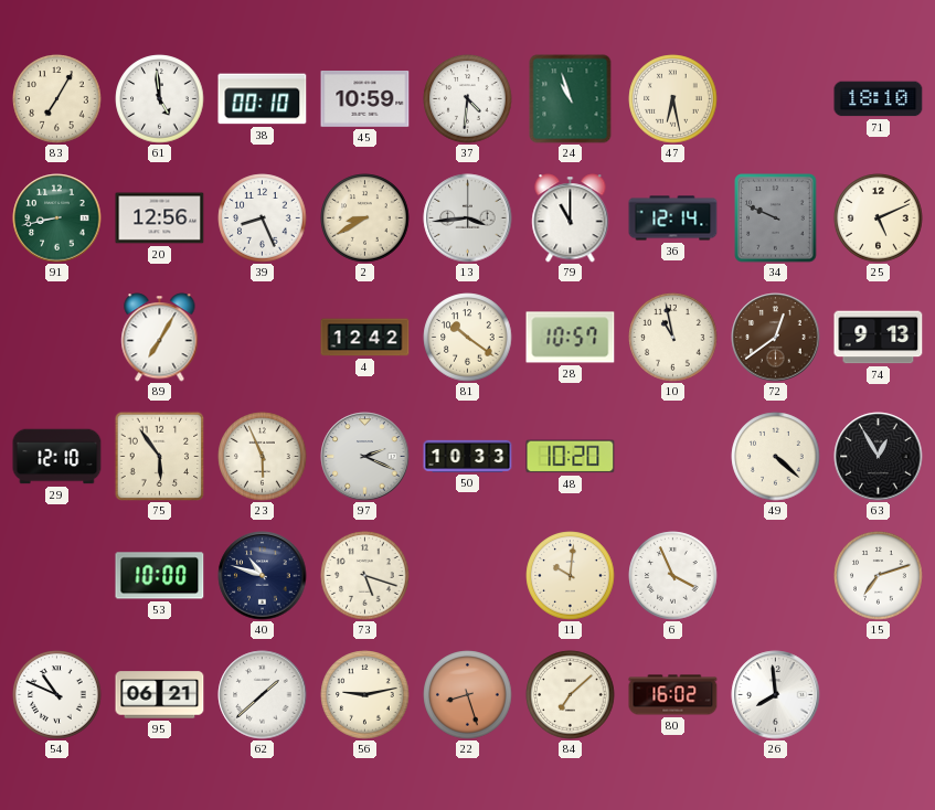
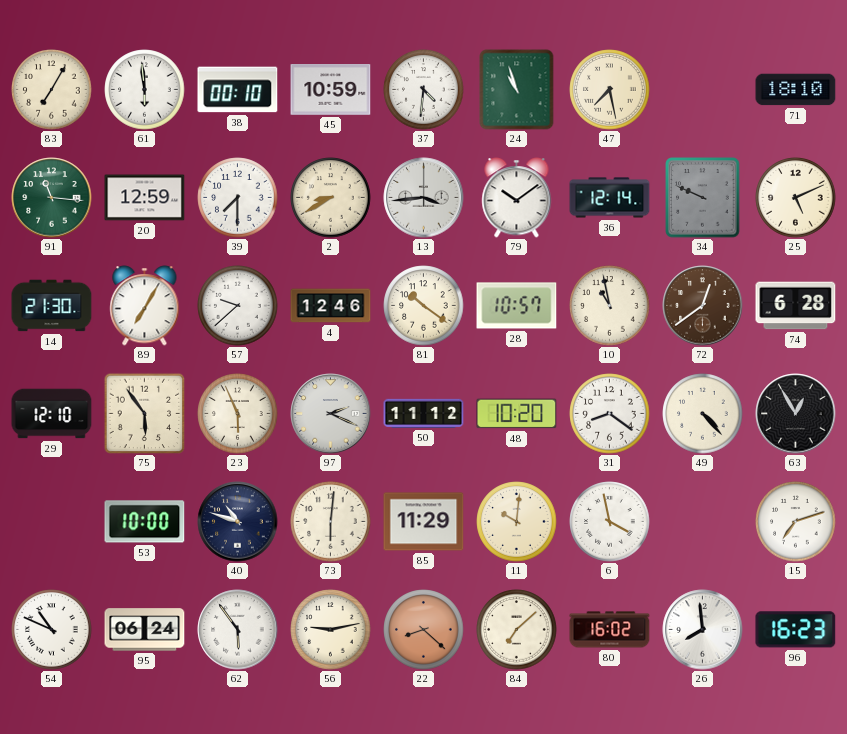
61: 4:59 -> 5:59
47: 6:28 -> 7:28
91: 8:43 -> 11:16
20: 12:56 -> 12:59
39: 8:26 -> 7:30
79: 11:00 -> 10:09
14: none -> 21:30
57: none -> 9:38
4: 12:42 -> 12:46
74: 9:13 -> 6:28
50: 10:33 -> 11:12
31: none -> 8:21
49: 4:22 -> 4:23
73: 5:18 -> 6:01
85: none -> 11:29
6: 3:56 -> 3:58
95: 06:21 -> 06:24
62: 1:38 -> 5:54
22: 8:27 -> 8:22
96: none -> 16:23
